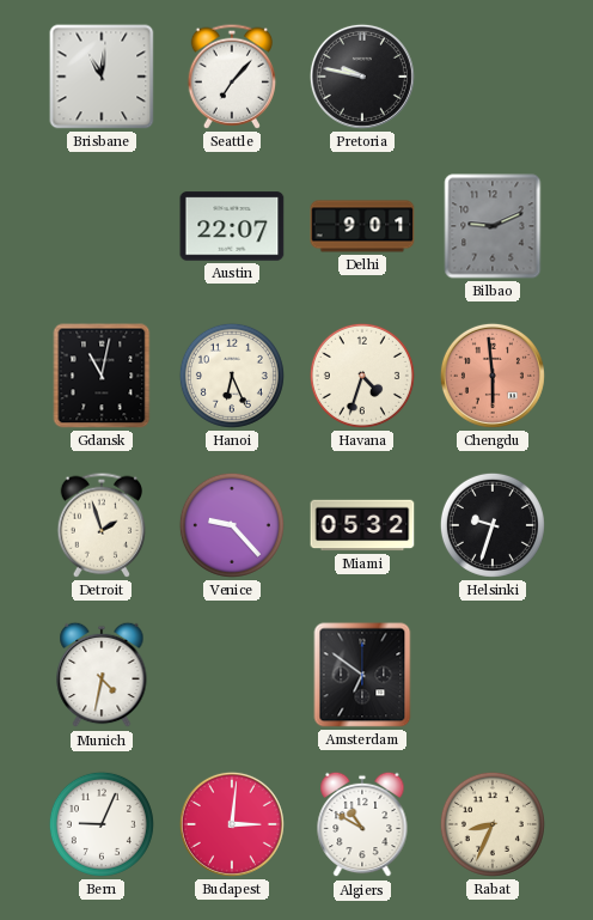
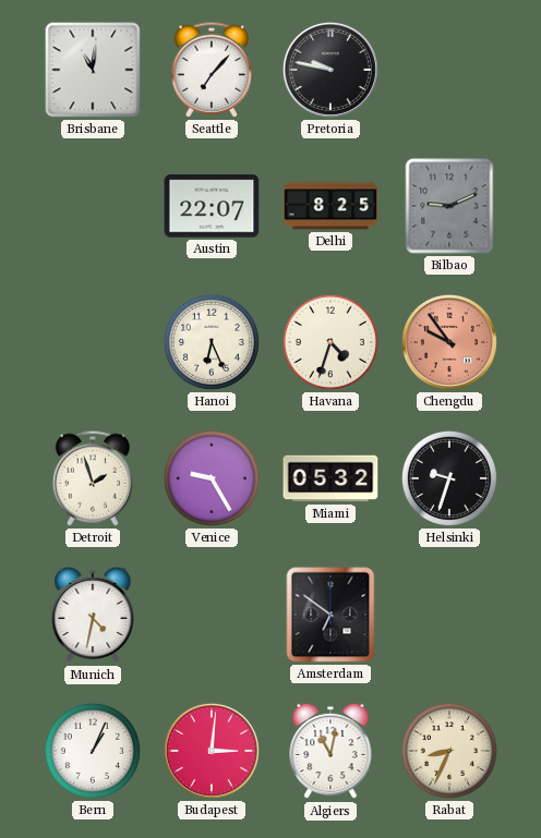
Delhi: 9:01 -> 8:25
Gdansk: 11:02 -> none
Chengdu: 5:59 -> 9:54
Venice: 9:23 -> 9:25
Bern: 9:04 -> 1:04
Algiers: 10:50 -> 11:02
